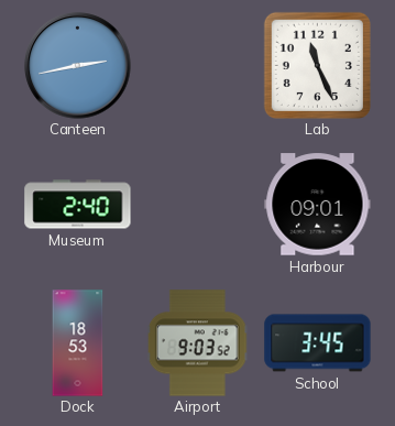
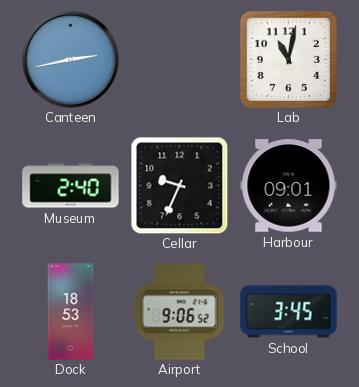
Lab: 11:26 -> 11:02
Cellar: none -> 9:34
Airport: 9:03 -> 9:06
